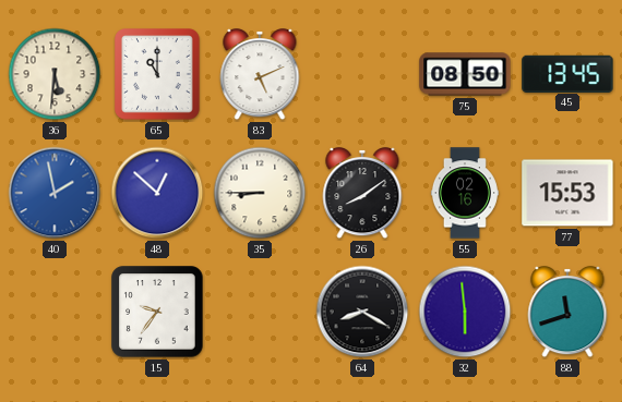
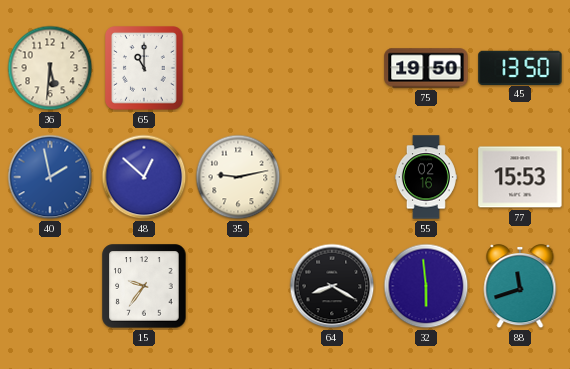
83: 5:11 -> none
75: 08:50 -> 19:50
45: 13:45 -> 13:50
35: 8:45 -> 9:13
26: 8:09 -> none
